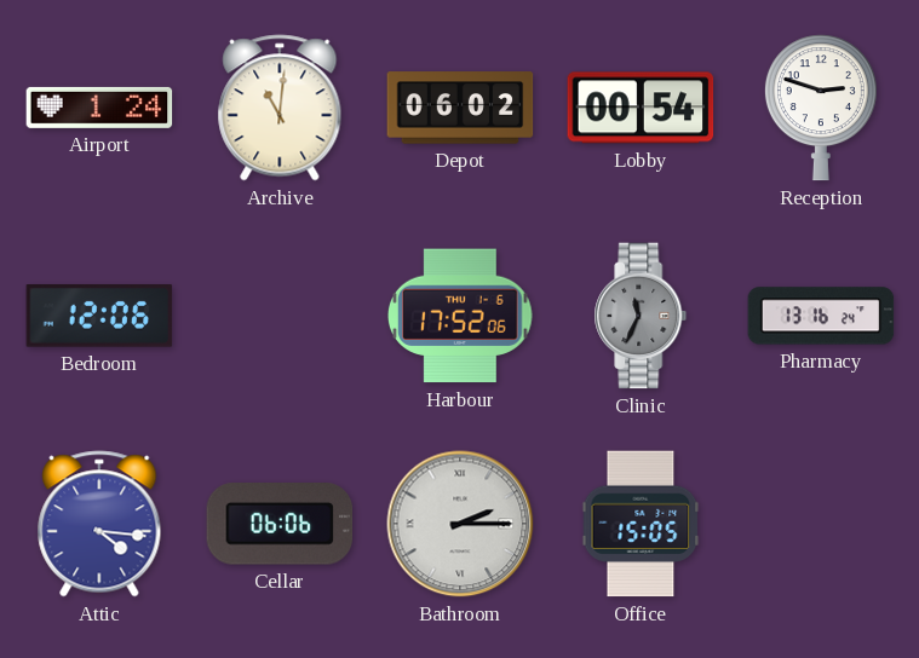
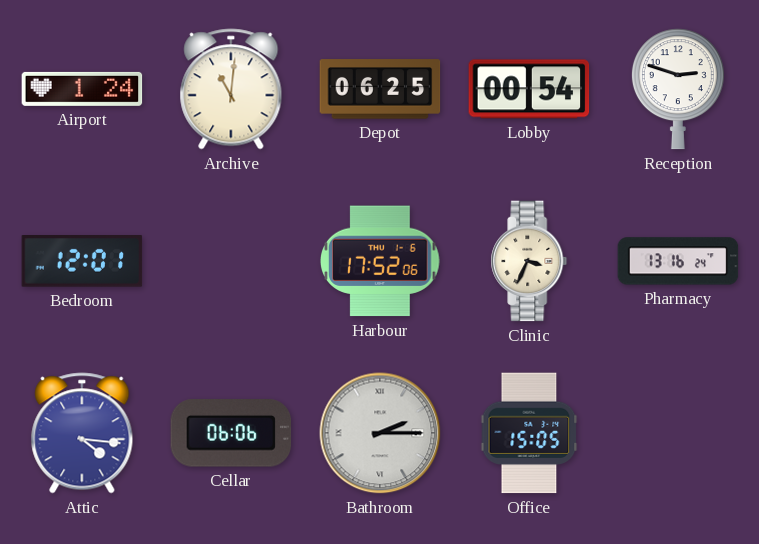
Depot: 06:02 -> 06:25
Bedroom: 12:06 -> 12:01
Clinic: 11:34 -> 3:34
Clinic dial: grey -> cream
